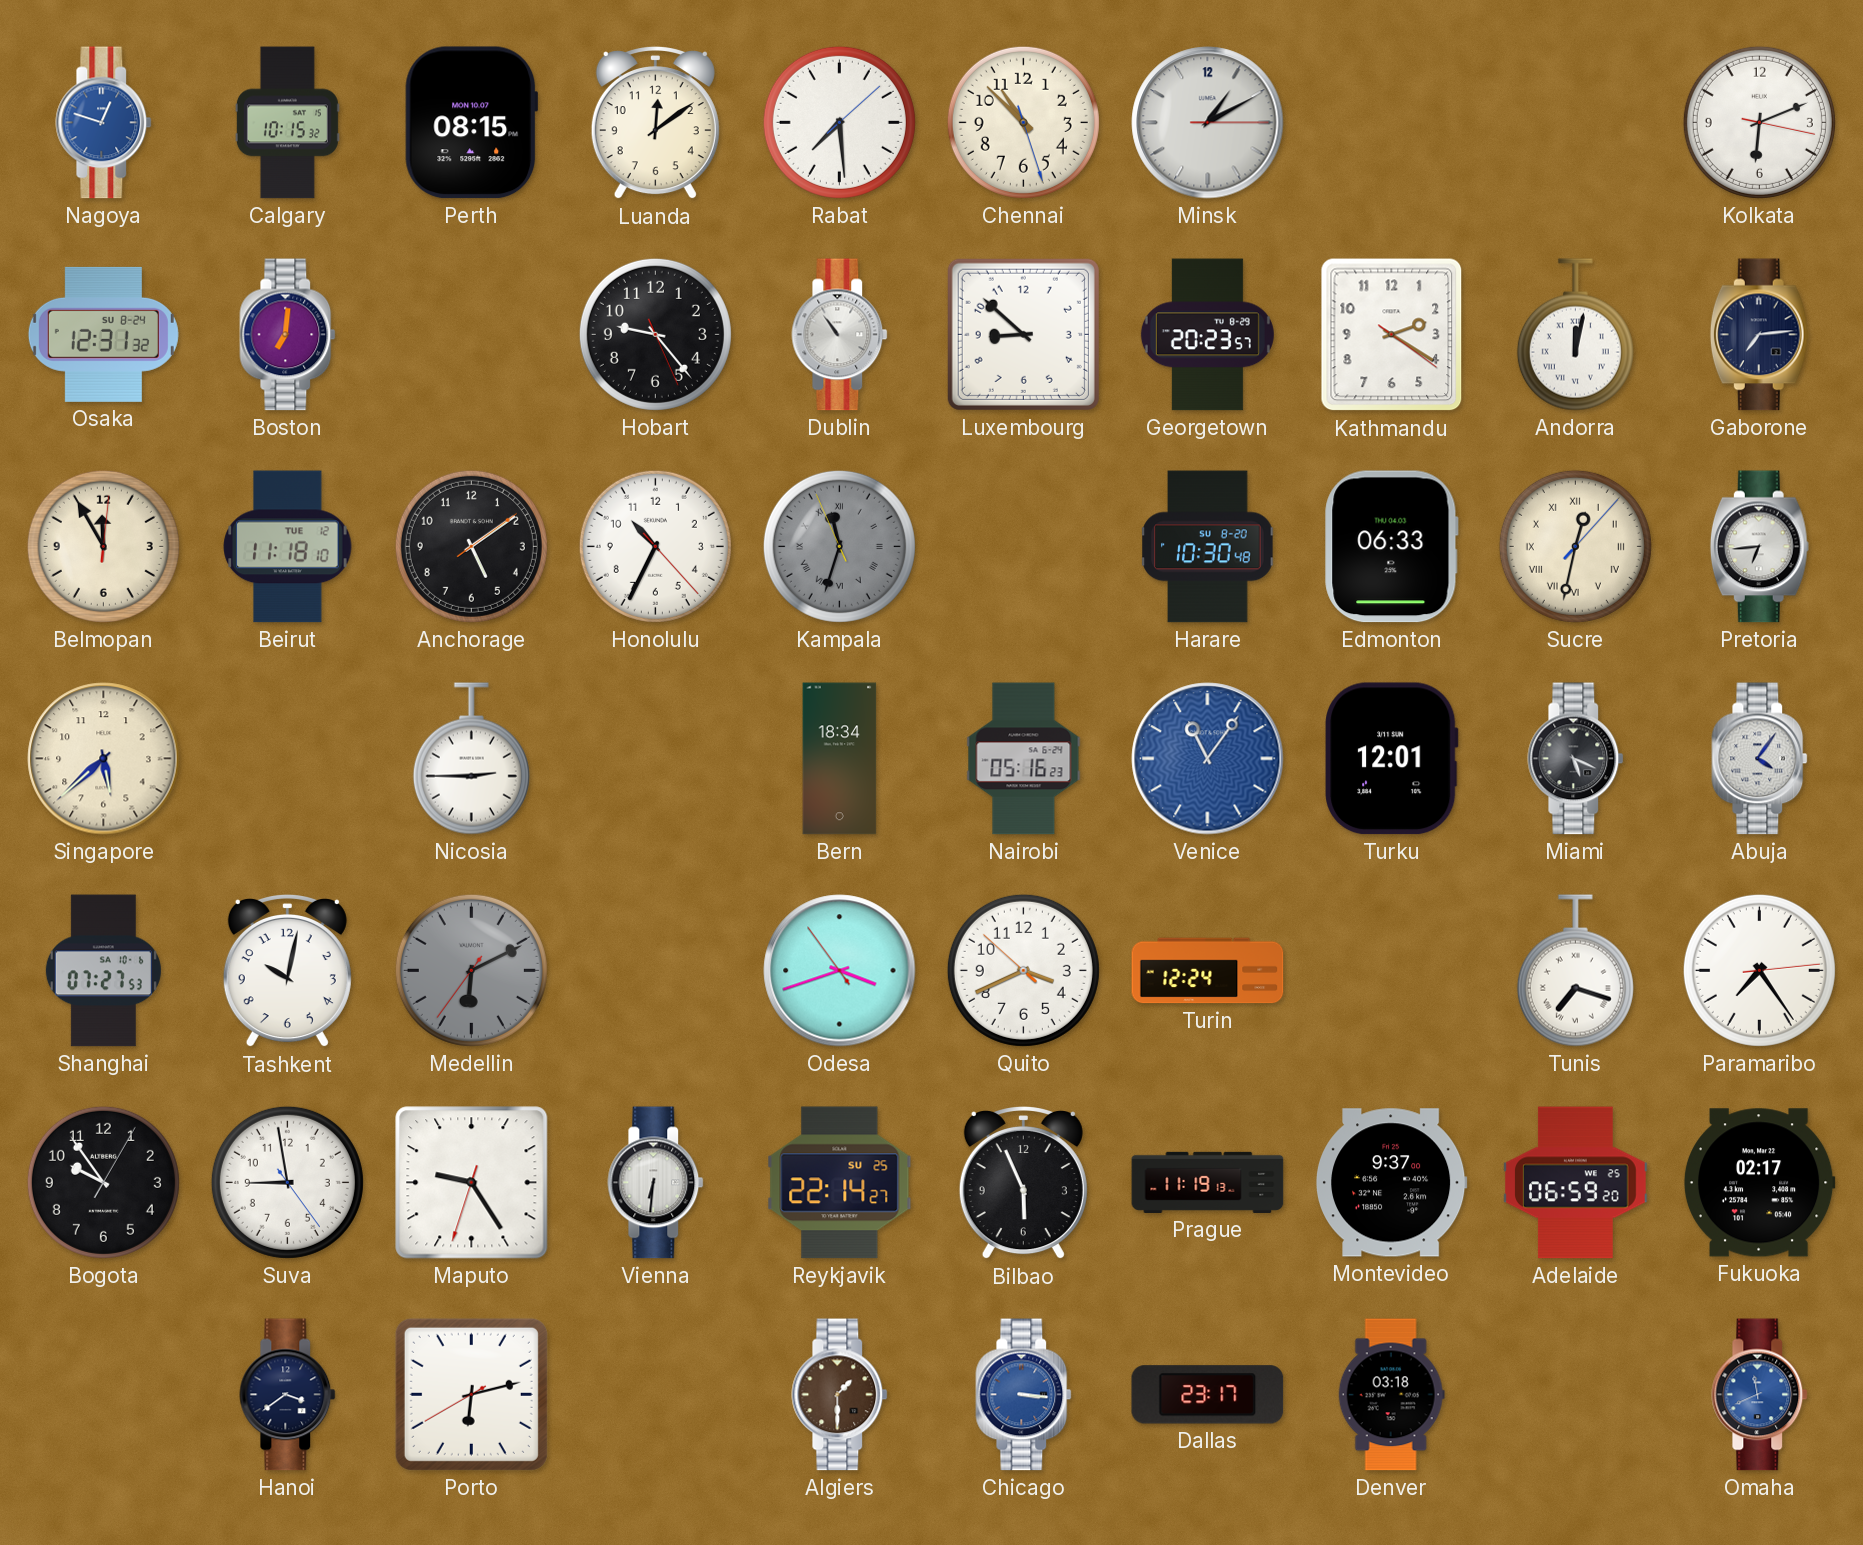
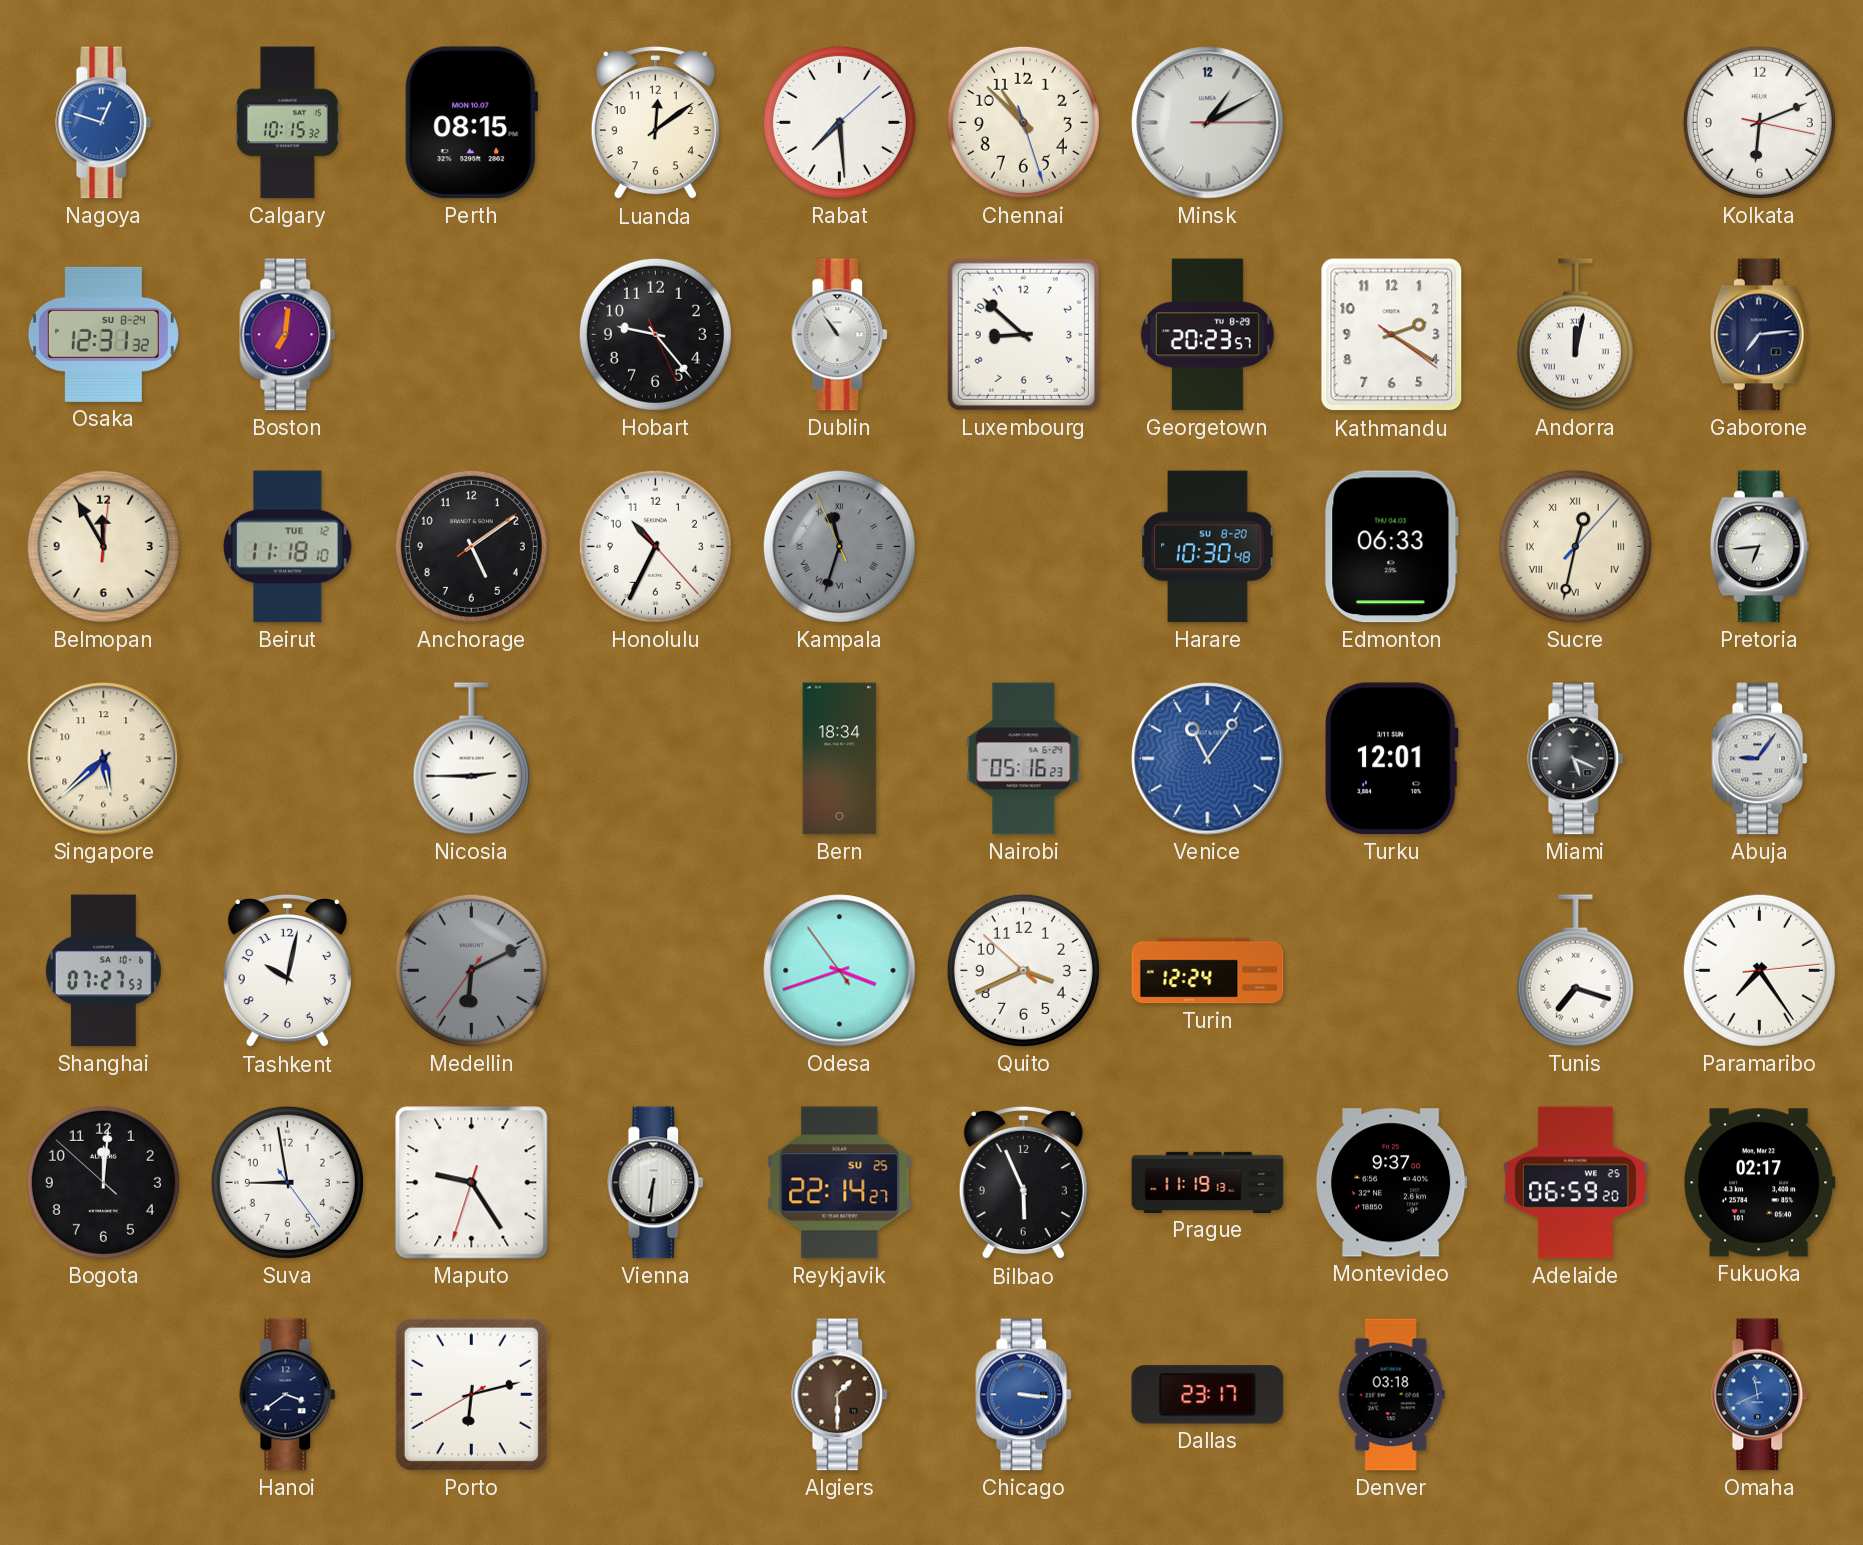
Abuja: 4:06 -> 9:06
Bogota: 9:54 -> 12:00
